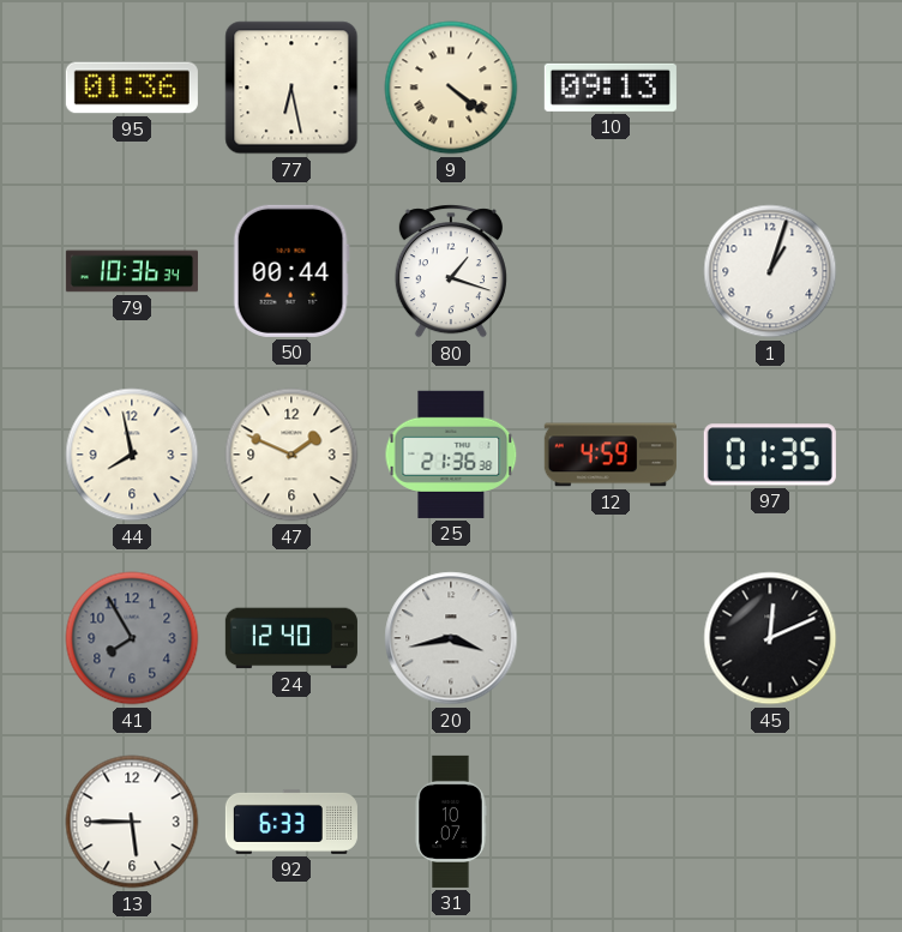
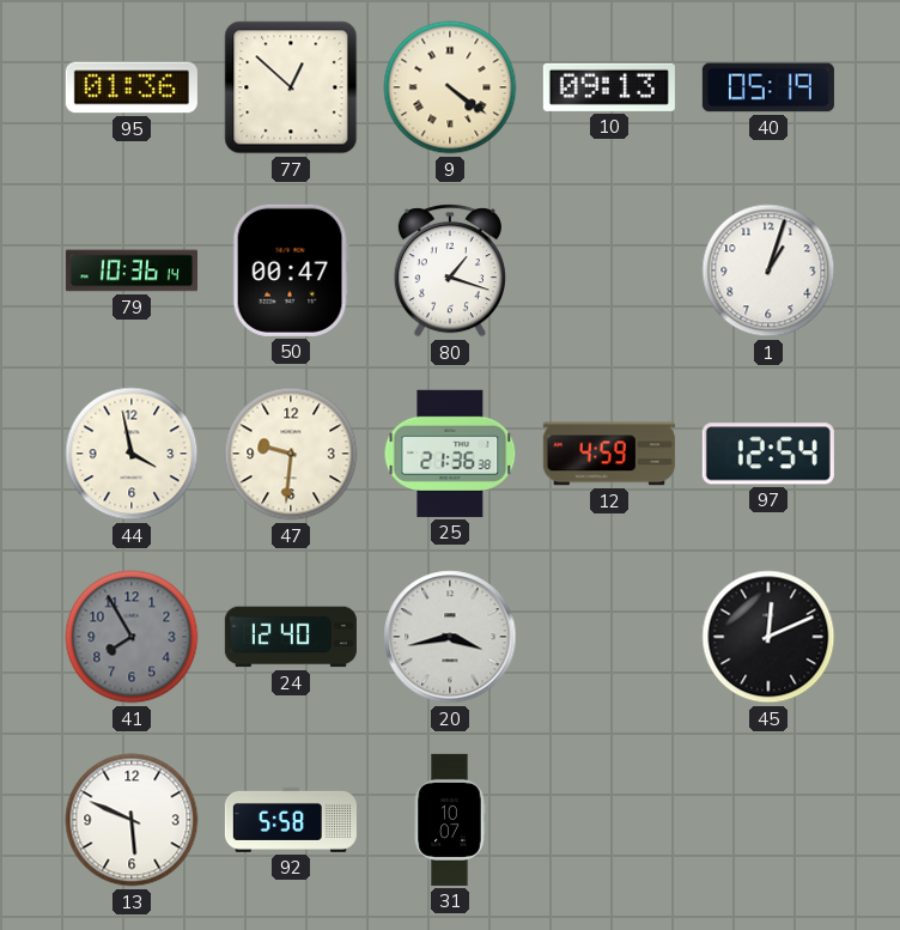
77: 6:28 -> 12:52
40: none -> 05:19
79: 10:36:34 -> 10:36:14
50: 00:44 -> 00:47
44: 7:58 -> 3:58
47: 1:49 -> 9:31
97: 01:35 -> 12:54
13: 5:45 -> 5:49
92: 6:33 -> 5:58
